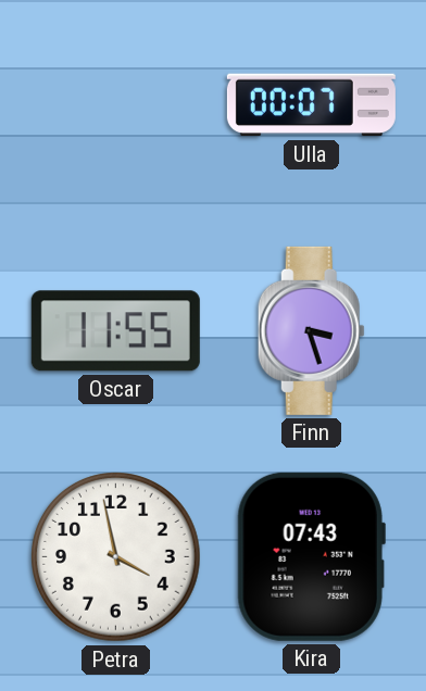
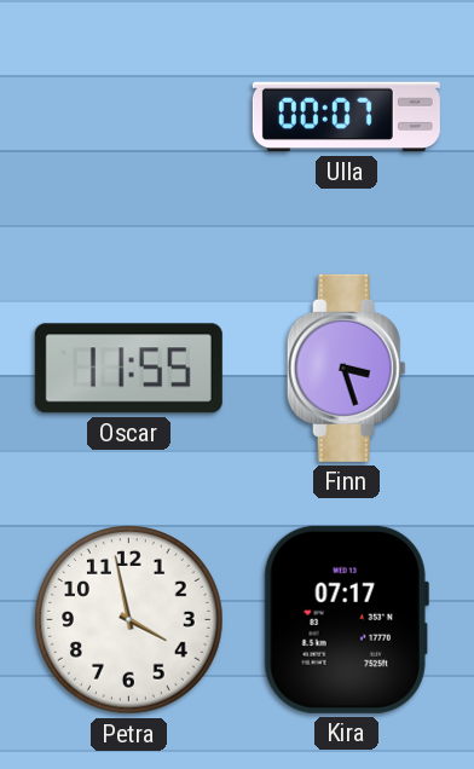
Kira: 07:43 -> 07:17
